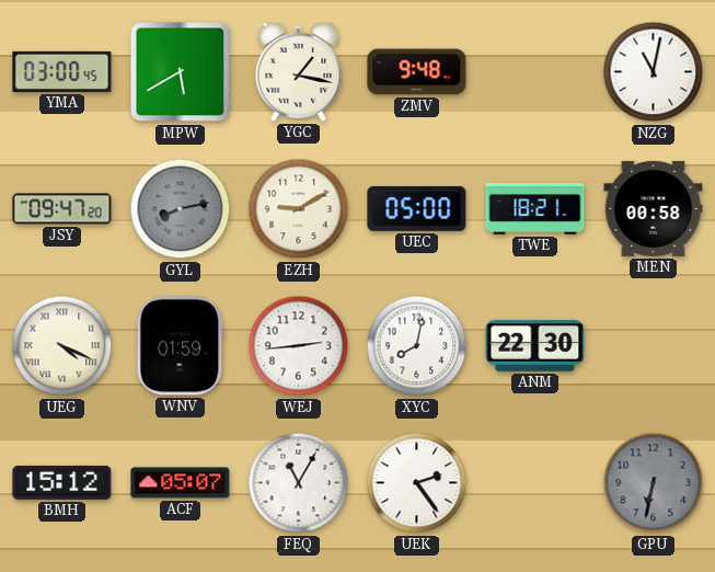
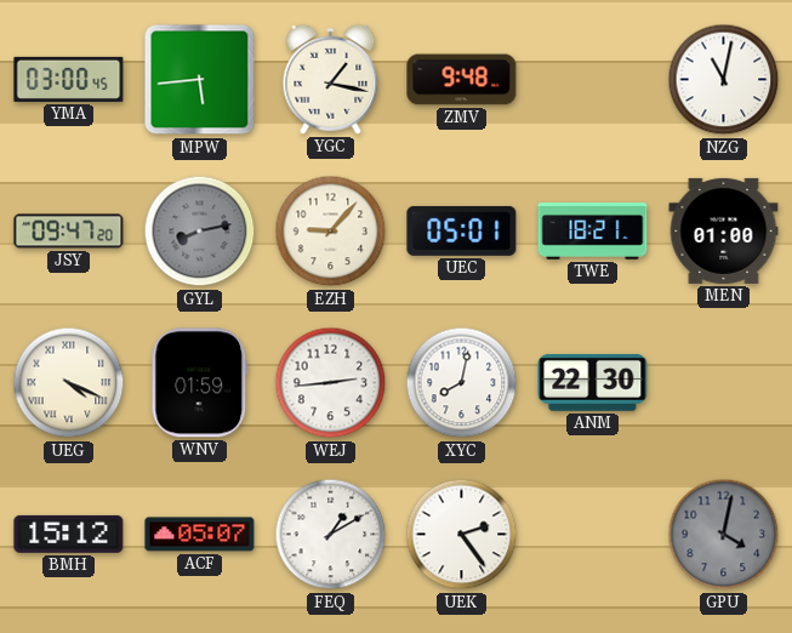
MPW: 5:40 -> 5:44
EZH: 9:10 -> 9:07
UEC: 05:00 -> 05:01
MEN: 00:58 -> 01:00
FEQ: 11:05 -> 1:10
GPU: 6:32 -> 4:02
